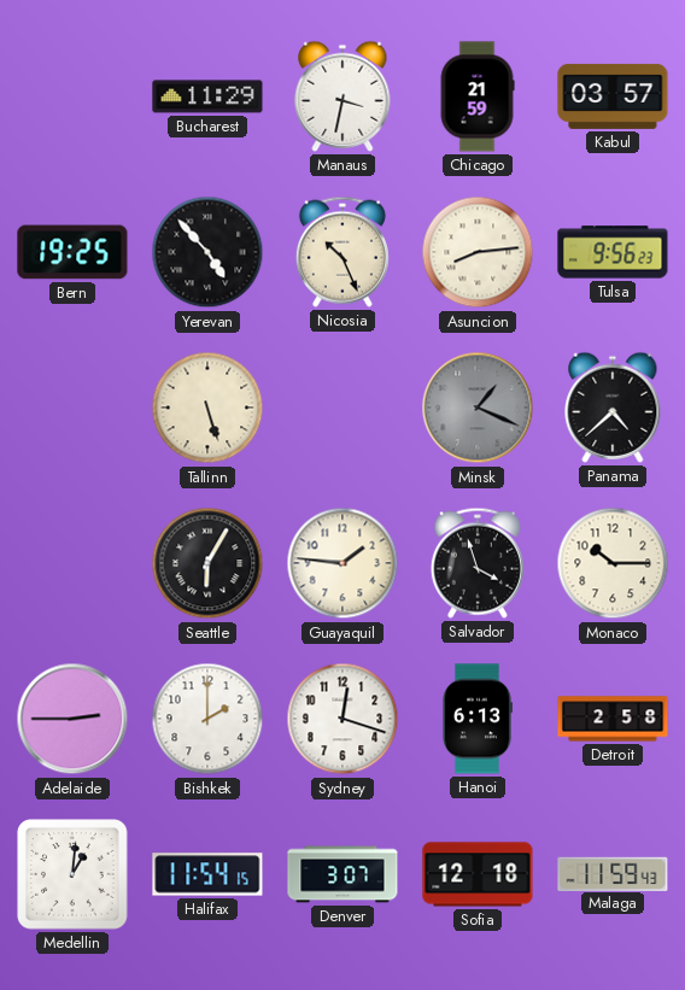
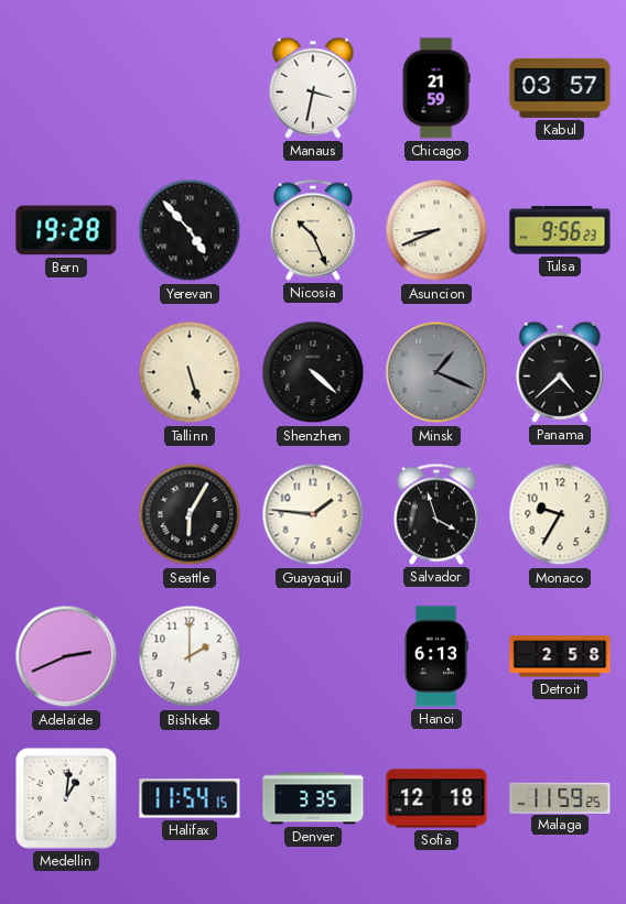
Bucharest: 11:29 -> none
Bern: 19:25 -> 19:28
Asuncion: 8:14 -> 8:41
Shenzhen: none -> 4:22
Monaco: 10:15 -> 9:35
Adelaide: 2:45 -> 2:41
Sydney: 12:18 -> none
Denver: 3:07 -> 3:35
Malaga: 11:59:43 -> 11:59:25
